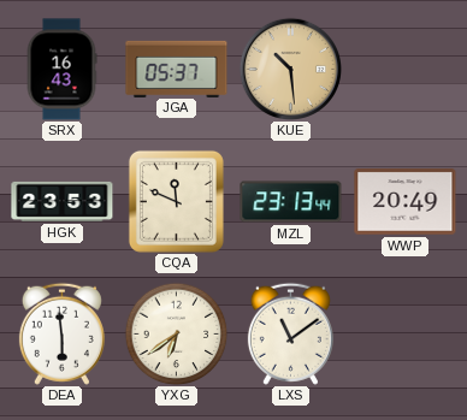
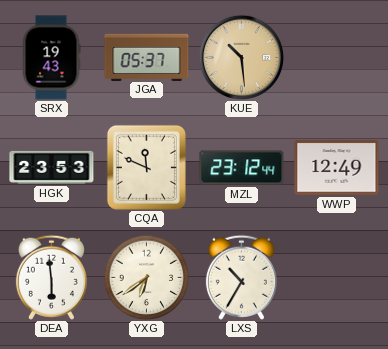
SRX: 16:43 -> 19:43
MZL: 23:13 -> 23:12
WWP: 20:49 -> 12:49
LXS: 11:09 -> 10:35
